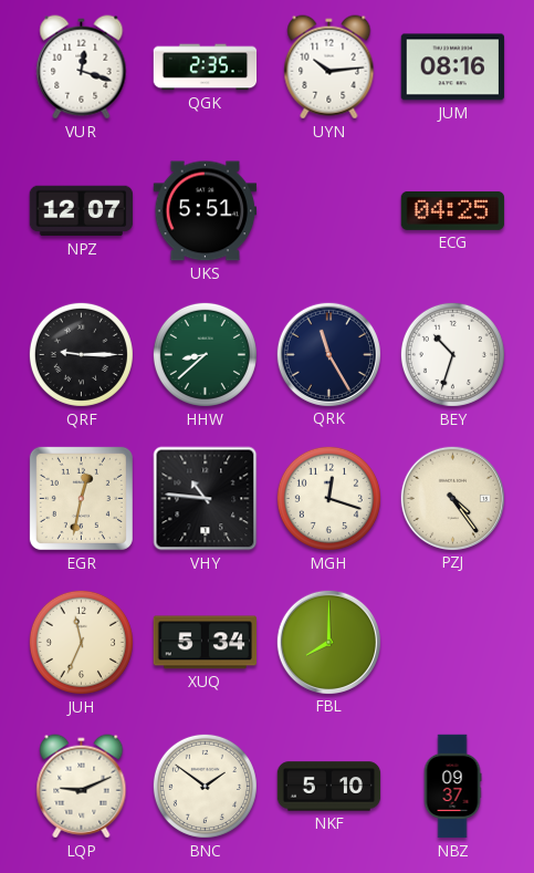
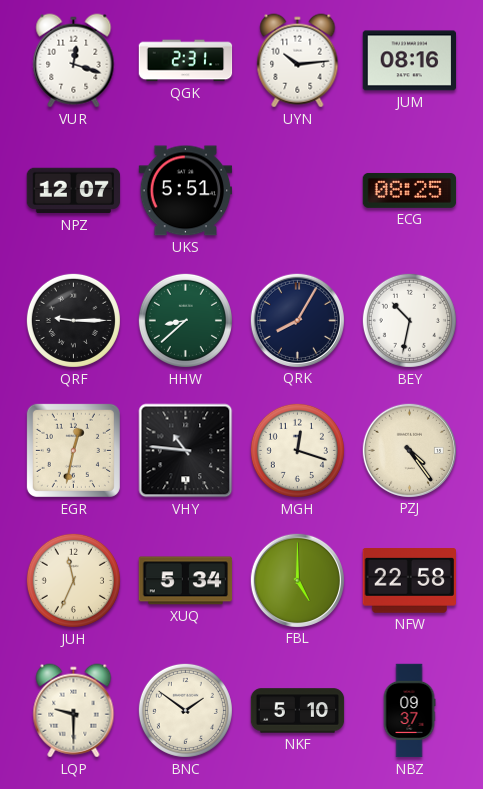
QGK: 2:35 -> 2:31
ECG: 04:25 -> 08:25
QRK: 11:25 -> 8:05
BEY: 10:33 -> 10:32
FBL: 8:00 -> 5:00
NFW: none -> 22:58
LQP: 9:11 -> 9:30
